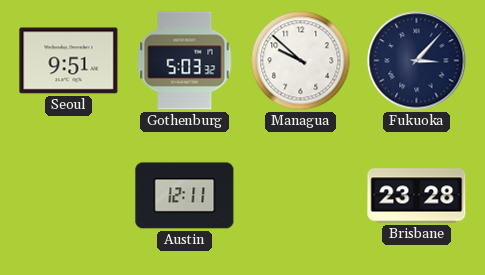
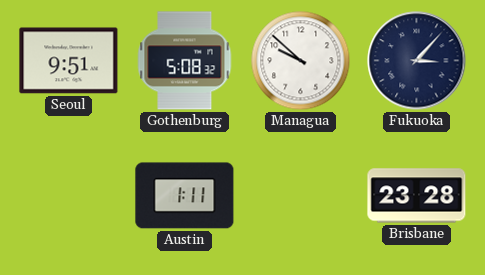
Gothenburg: 5:03 -> 5:08
Austin: 12:11 -> 1:11
